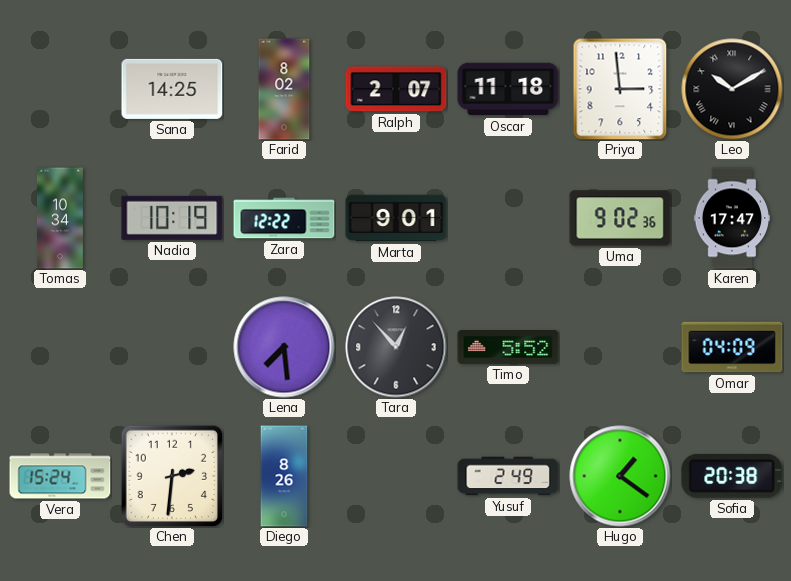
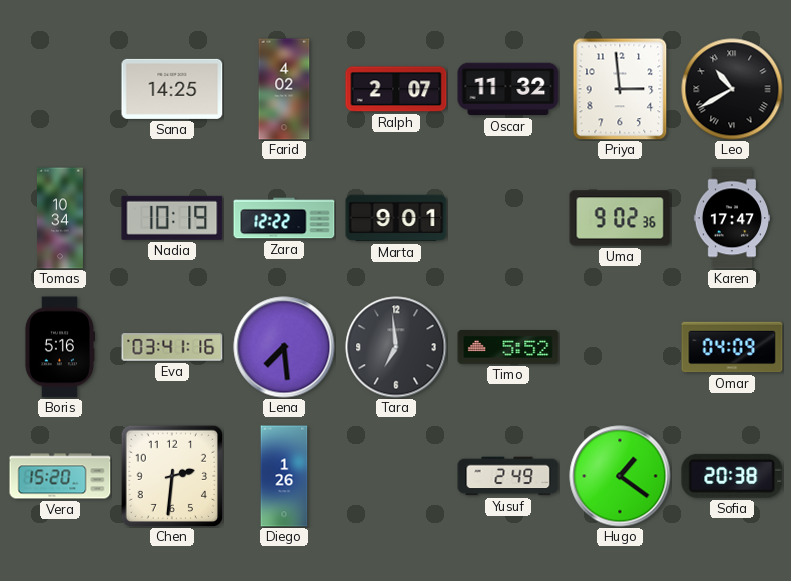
Farid: 8:02 -> 4:02
Oscar: 11:18 -> 11:32
Leo: 10:10 -> 10:40
Boris: none -> 5:16
Eva: none -> 03:41
Tara: 12:53 -> 6:59
Vera: 15:24 -> 15:20
Diego: 8:26 -> 1:26
